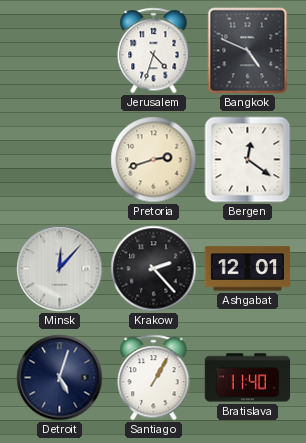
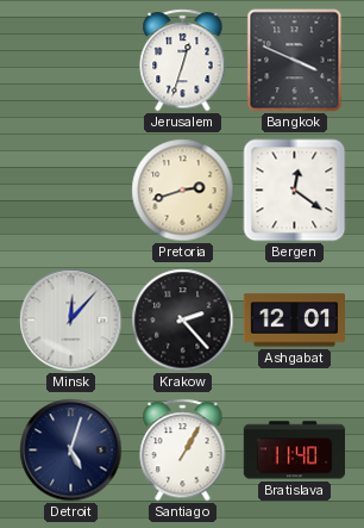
Jerusalem: 4:33 -> 12:33
Bangkok: 4:49 -> 3:49
